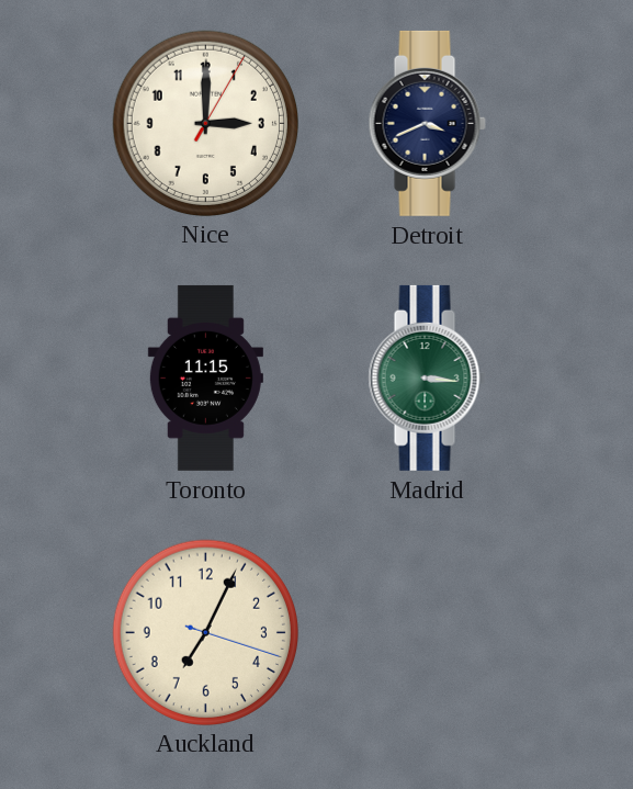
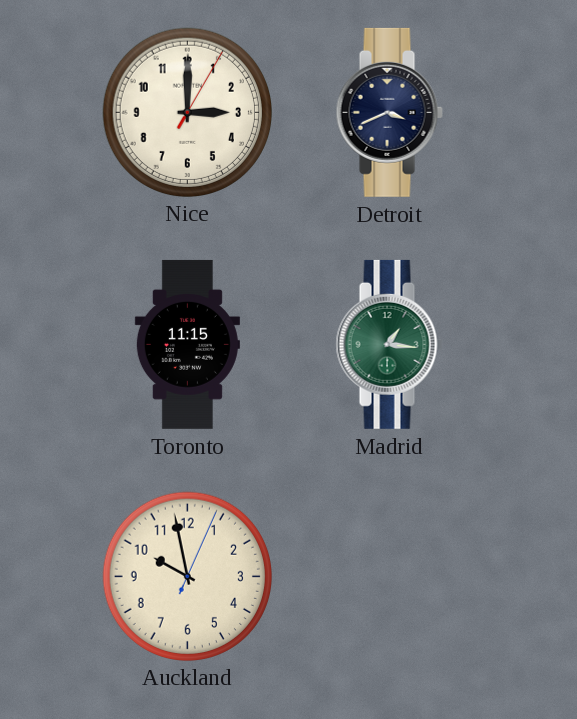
Madrid: 3:16 -> 1:16
Auckland: 7:04 -> 9:58
